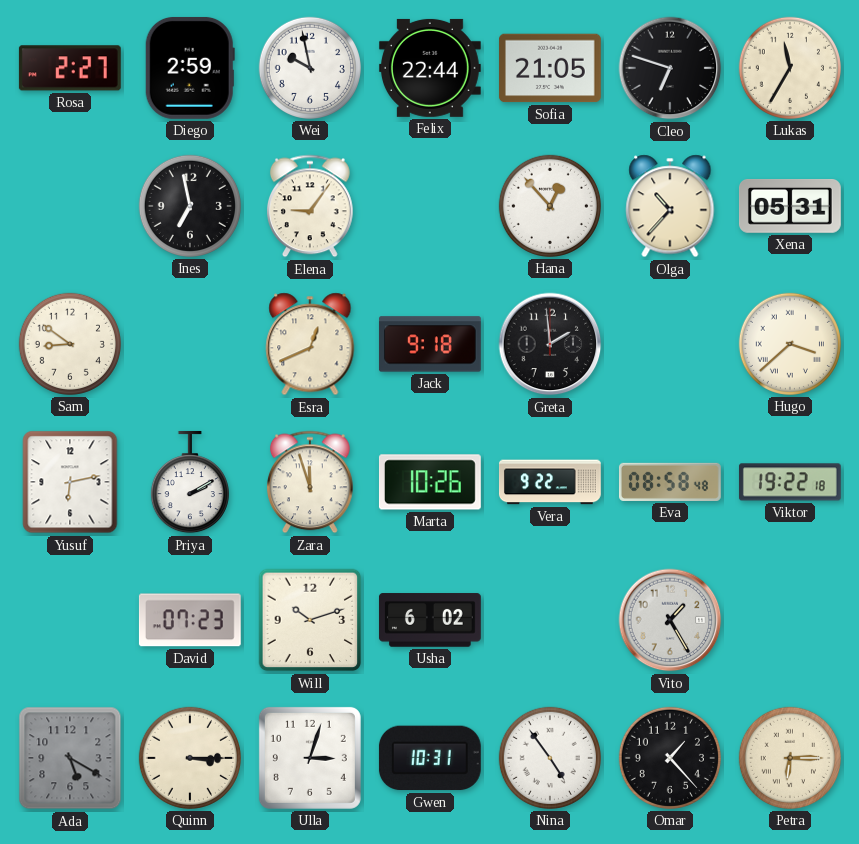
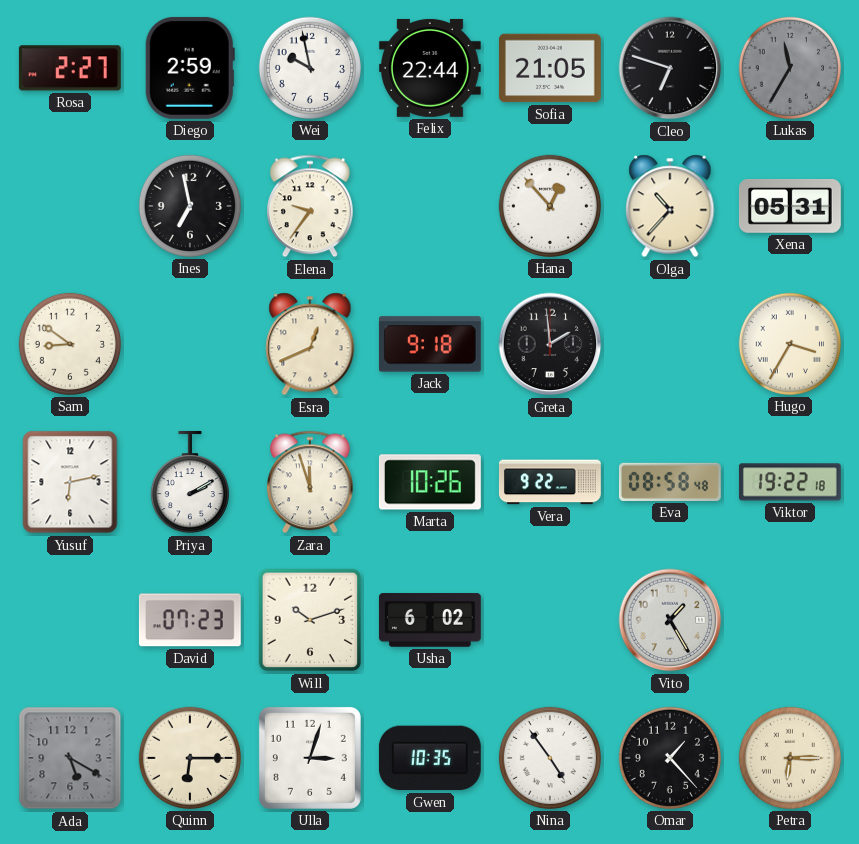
Lukas dial: cream -> grey
Elena: 9:06 -> 9:36
Hugo: 3:38 -> 3:35
Quinn: 3:15 -> 6:15
Gwen: 10:31 -> 10:35
